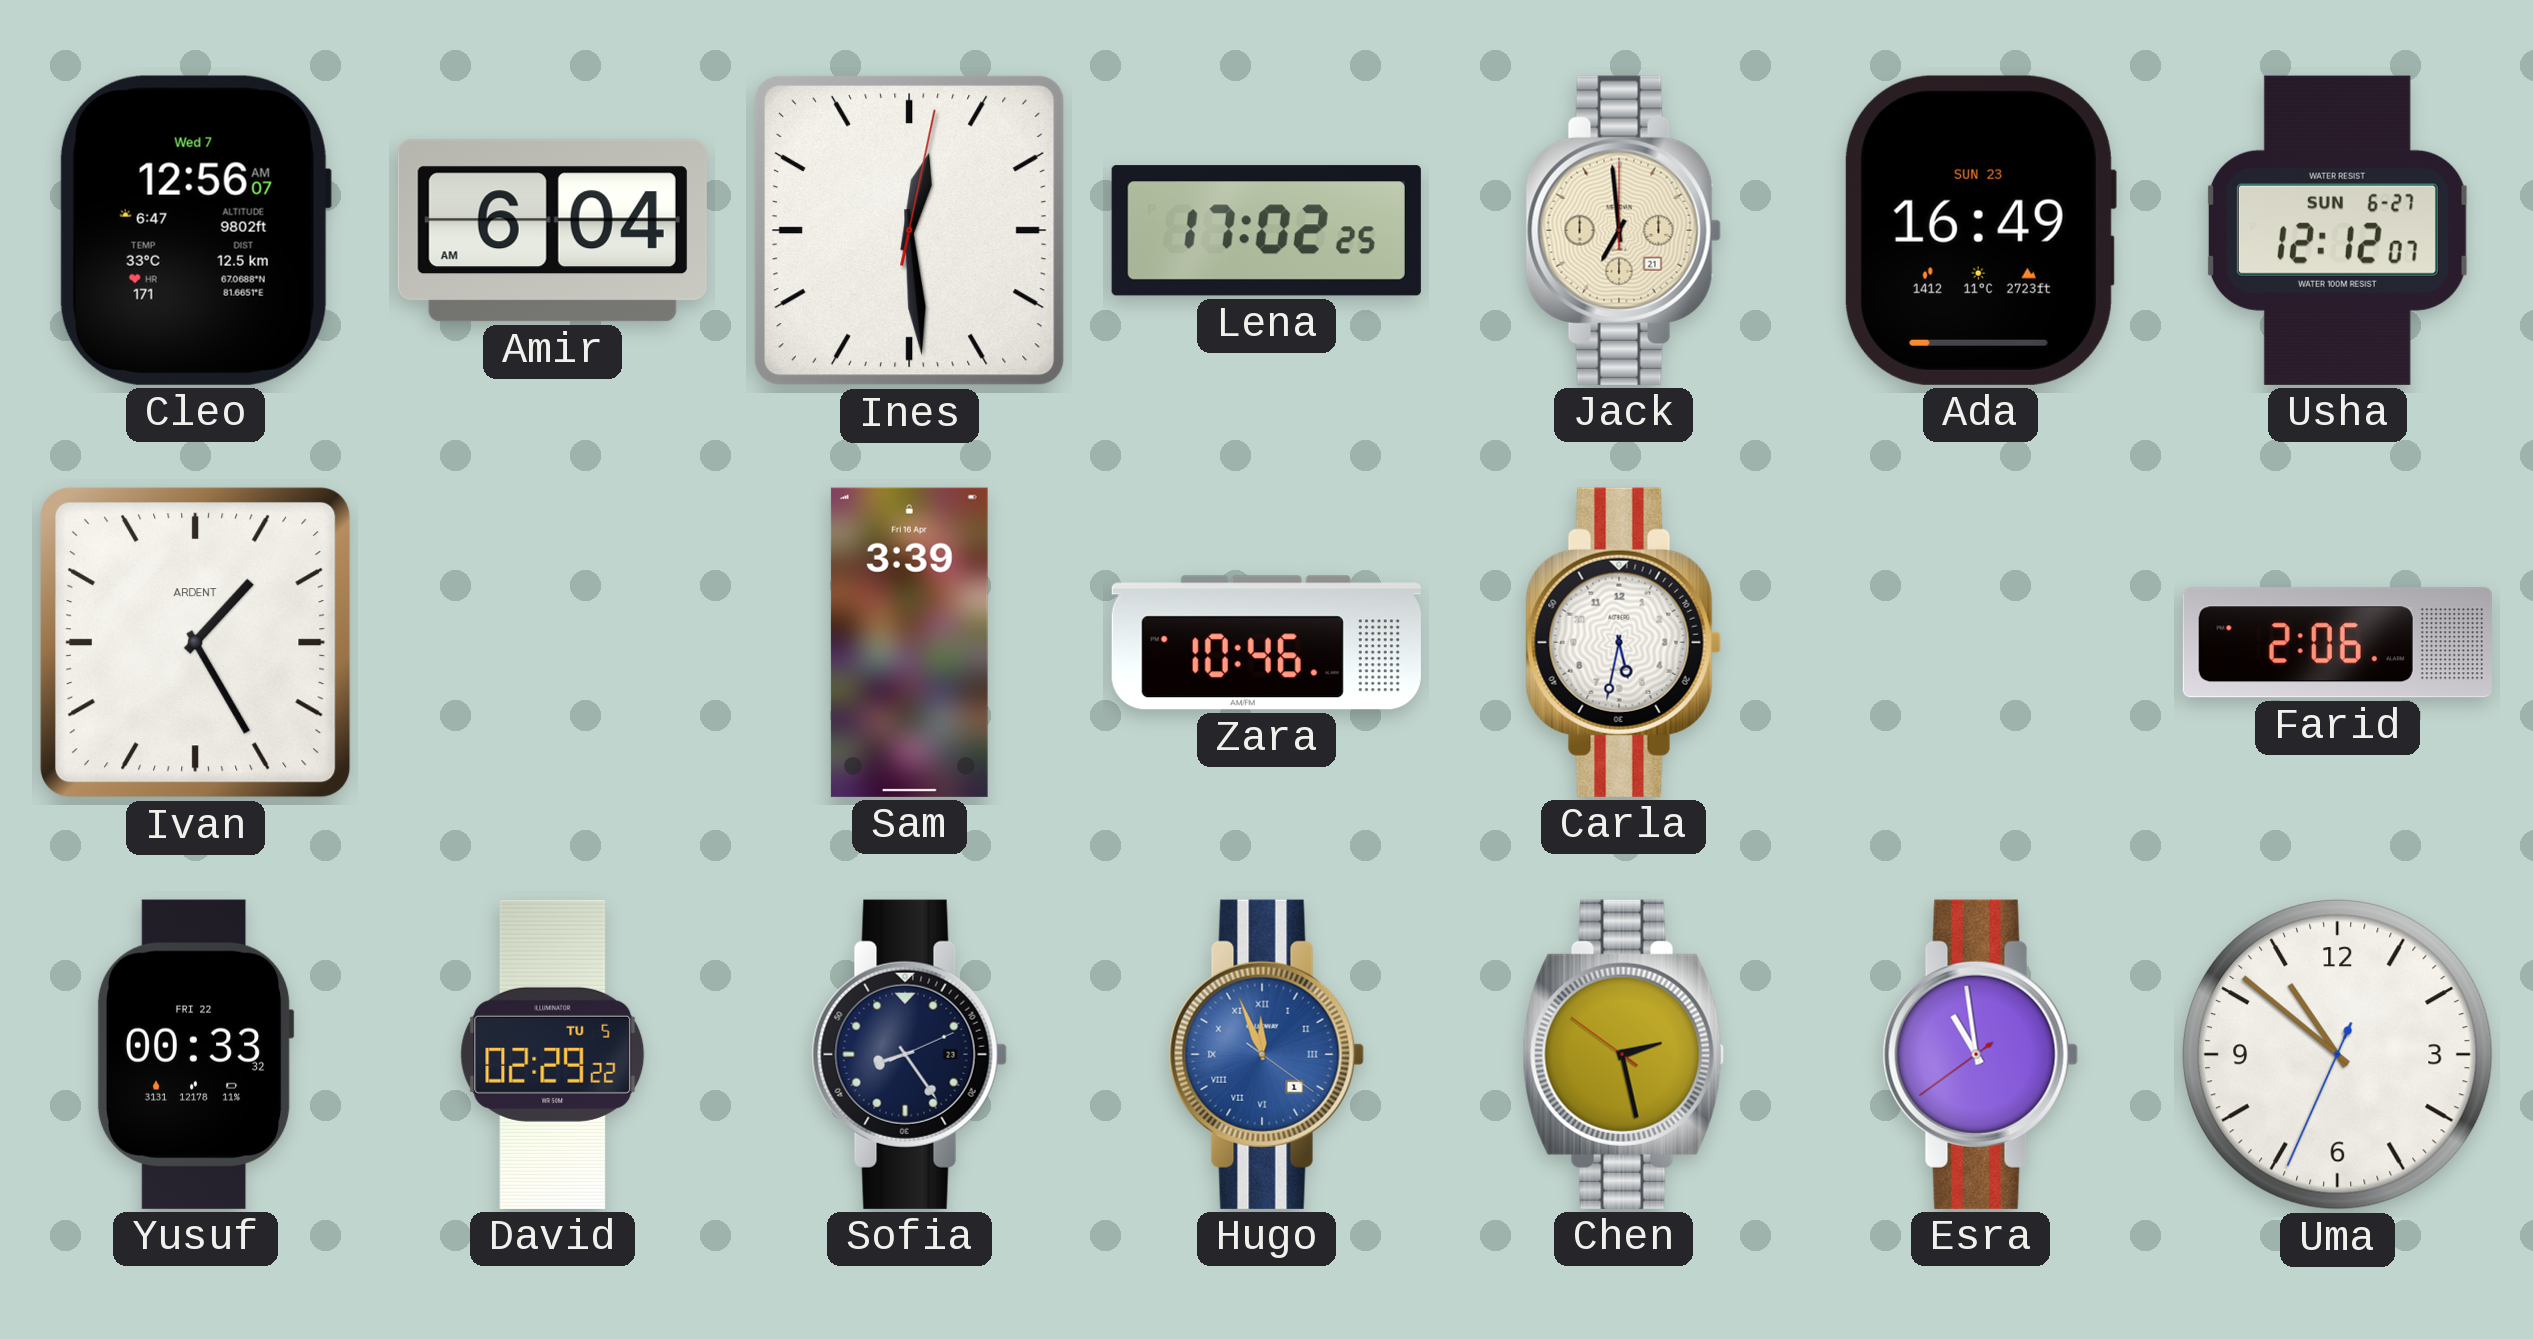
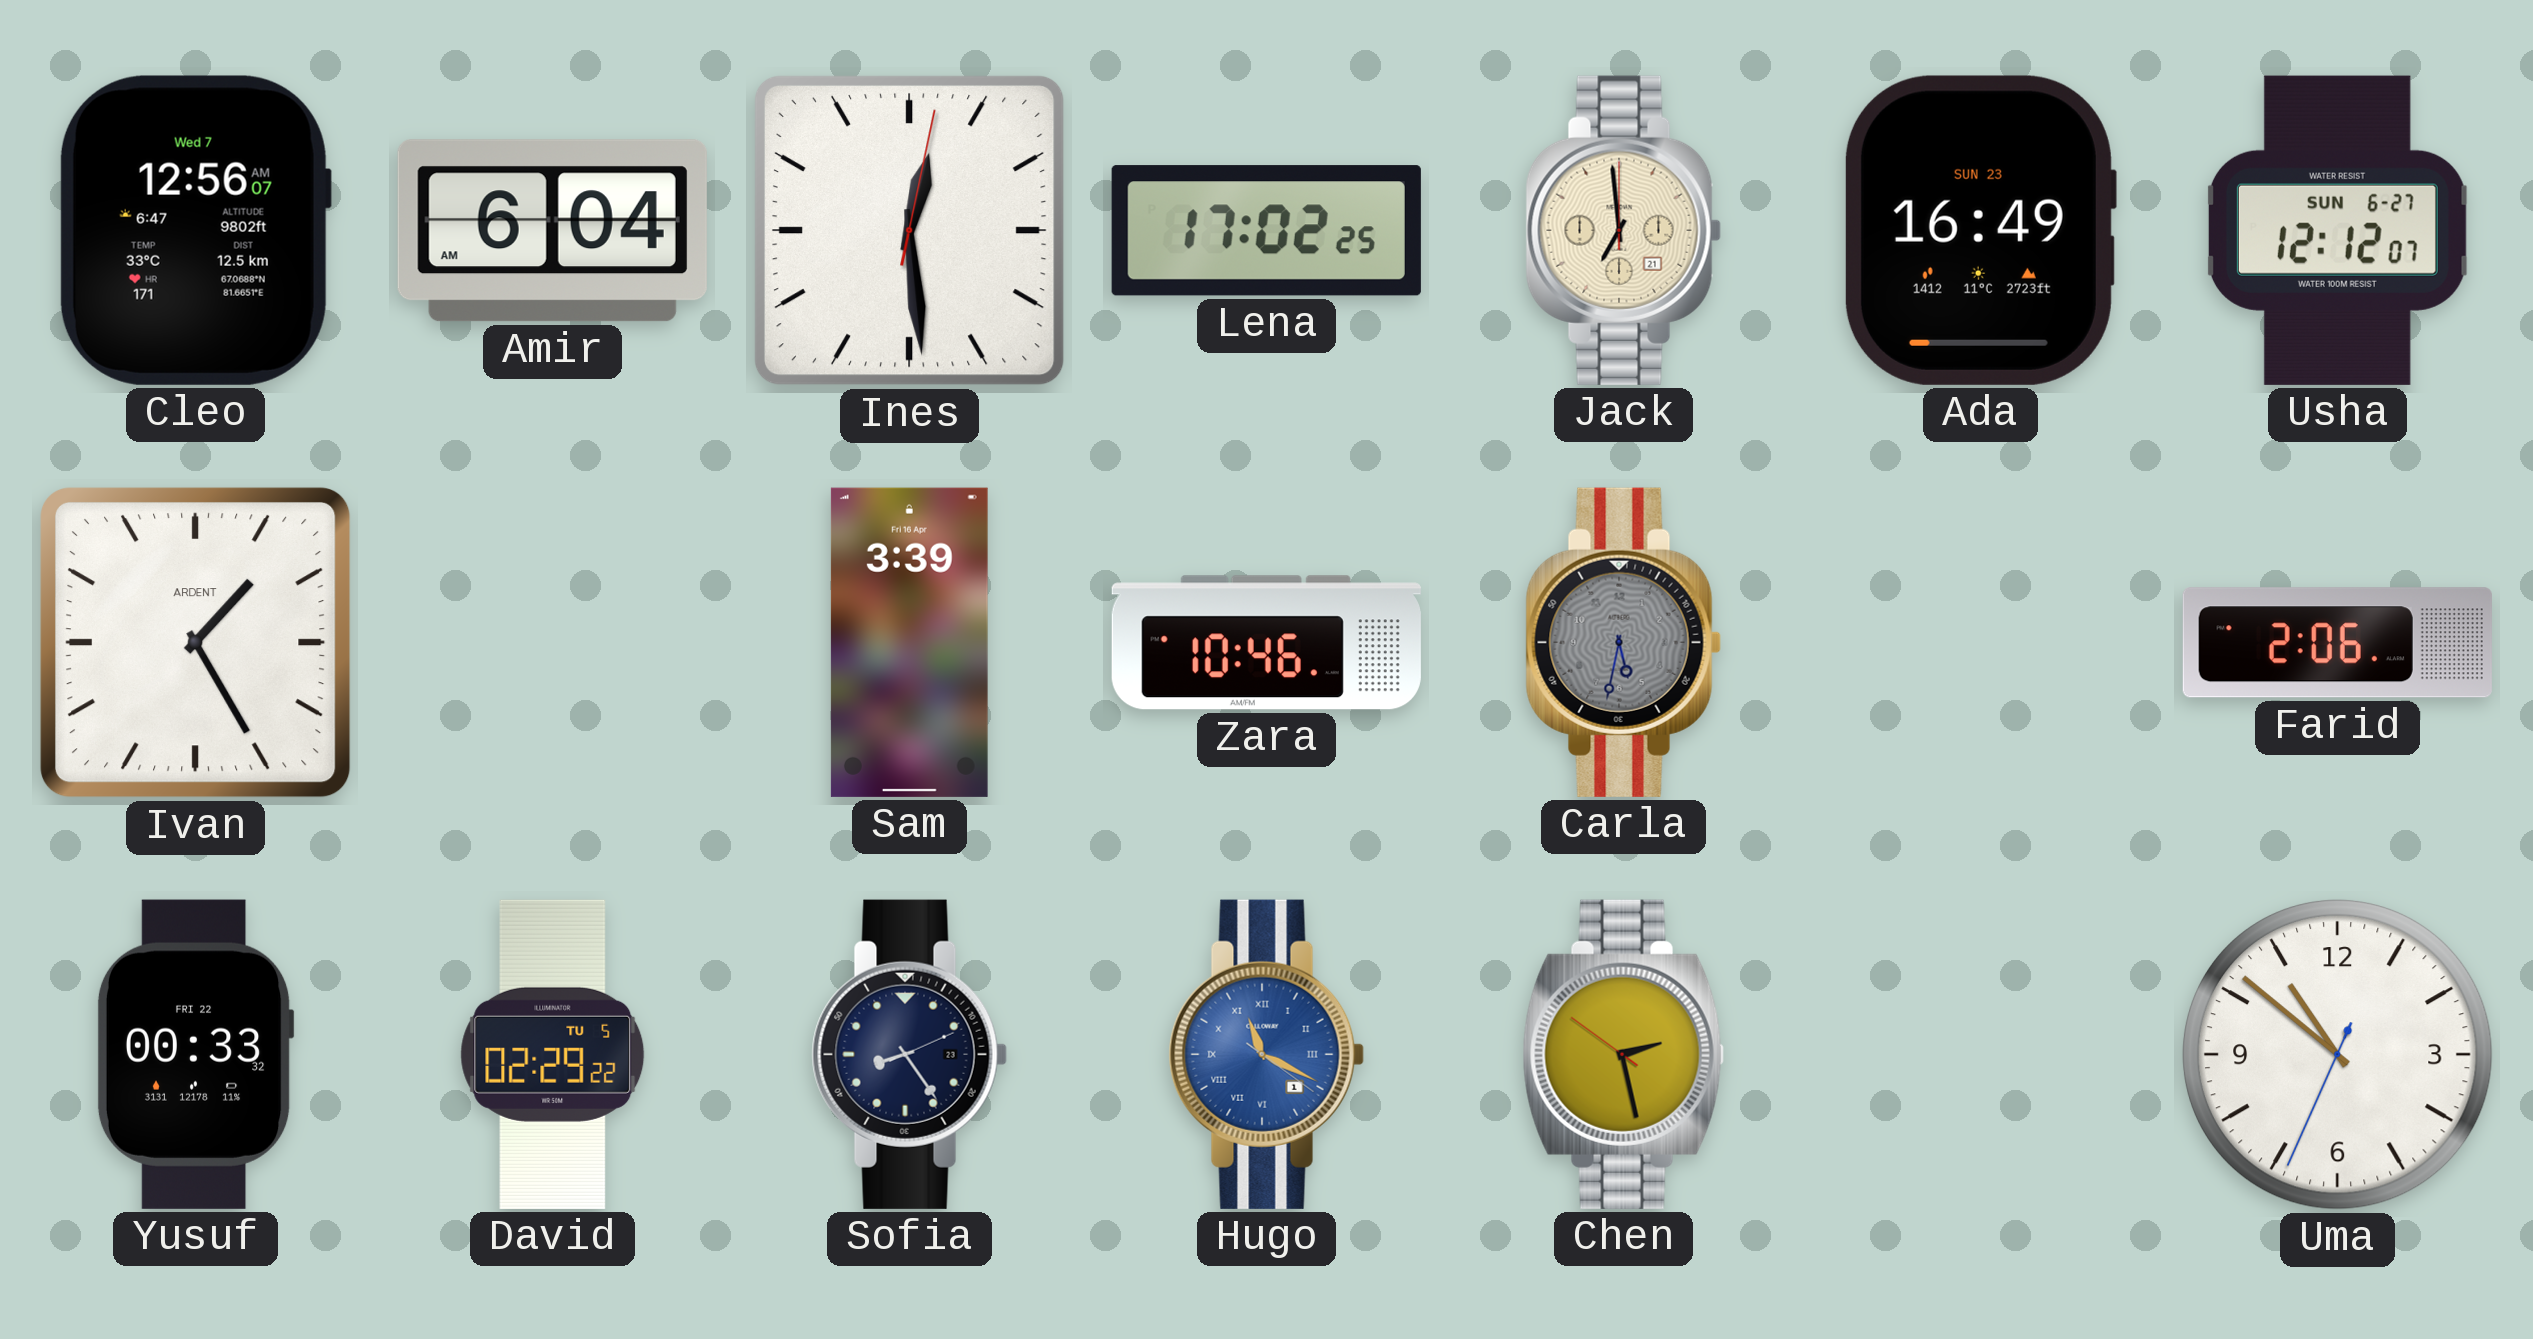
Carla dial: white -> grey
Hugo: 11:56 -> 11:19
Esra: 10:58 -> none
